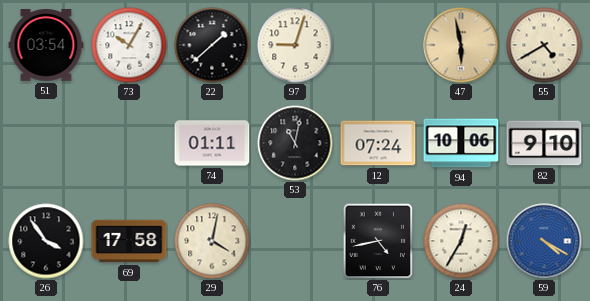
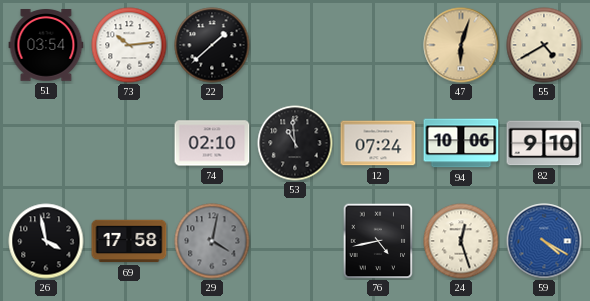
73: 10:05 -> 10:14
97: 9:03 -> none
47: 5:58 -> 6:03
74: 01:11 -> 02:10
53: 11:02 -> 10:59
26: 3:54 -> 3:58
29 dial: cream -> grey
24: 12:35 -> 12:27
